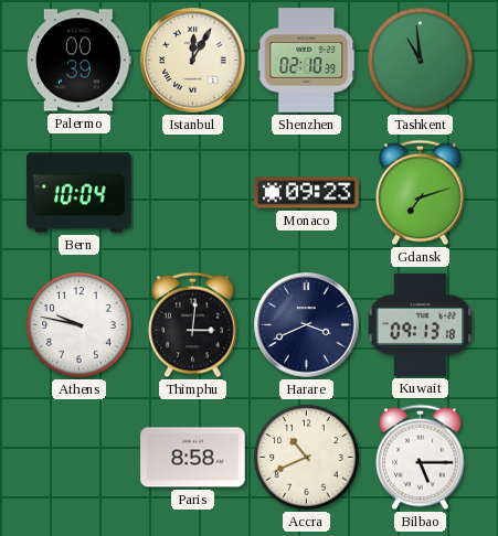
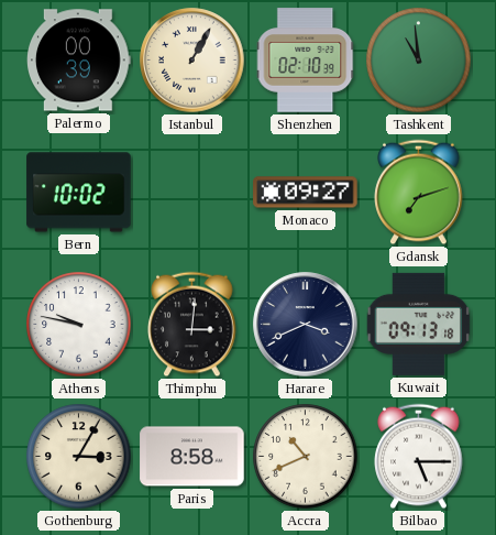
Istanbul: 12:05 -> 1:05
Bern: 10:04 -> 10:02
Monaco: 09:23 -> 09:27
Gothenburg: none -> 3:05
